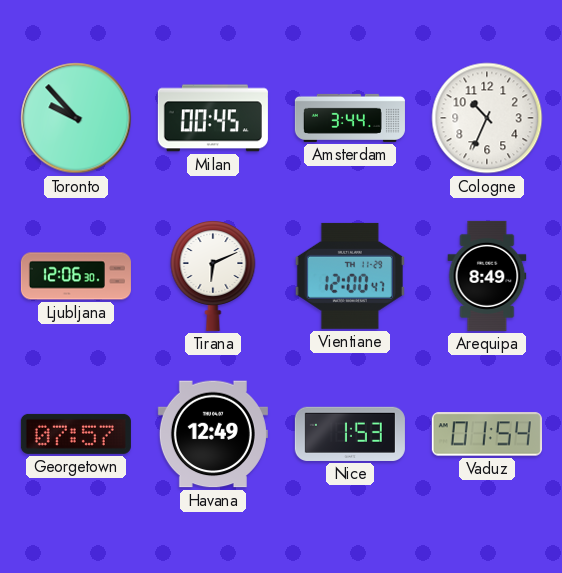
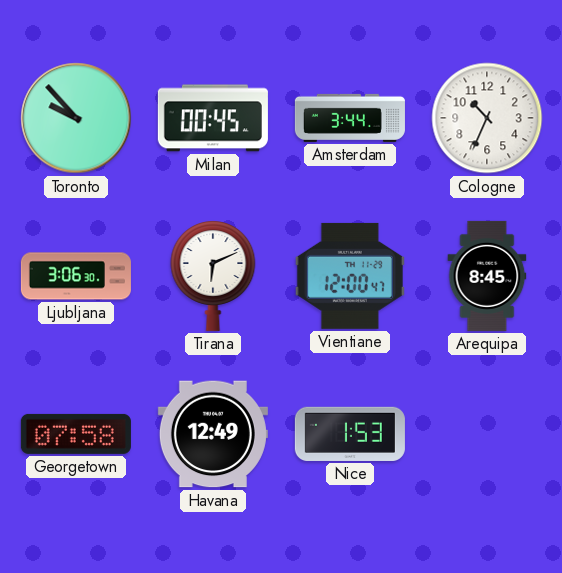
Ljubljana: 12:06 -> 3:06
Arequipa: 8:49 -> 8:45
Georgetown: 07:57 -> 07:58
Vaduz: 01:54 -> none
